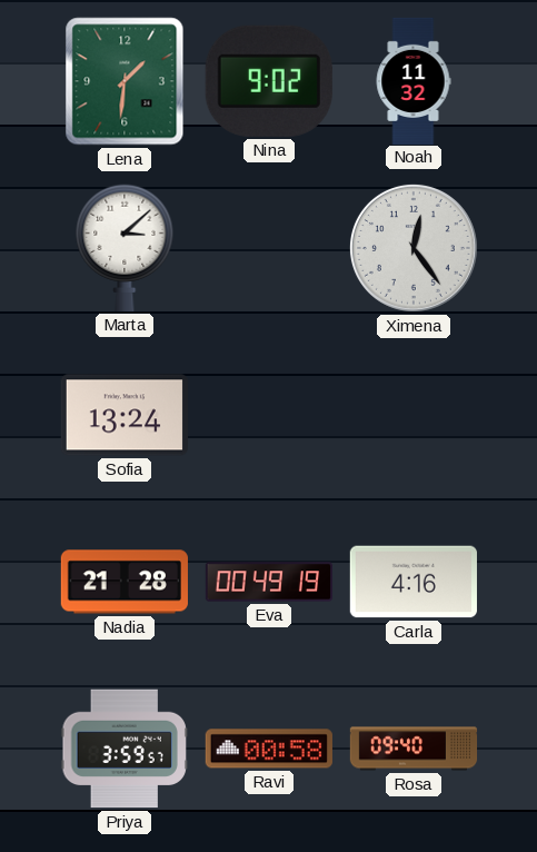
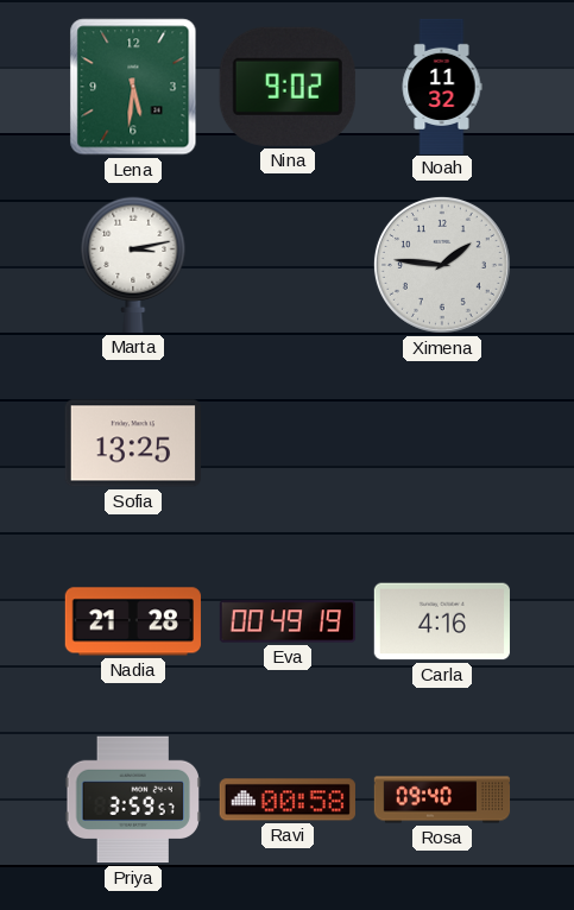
Lena: 1:31 -> 5:31
Marta: 3:08 -> 3:13
Ximena: 12:24 -> 1:46
Sofia: 13:24 -> 13:25
